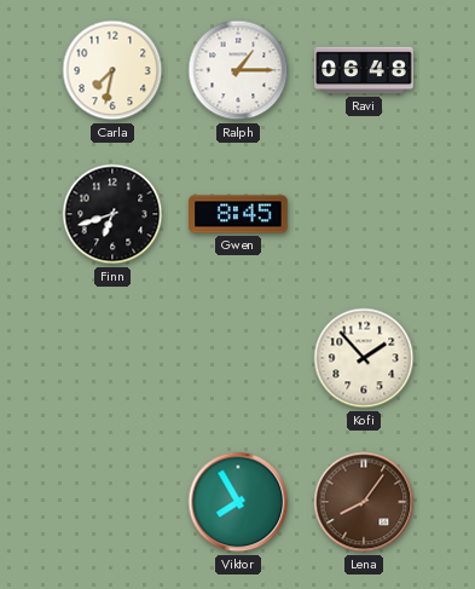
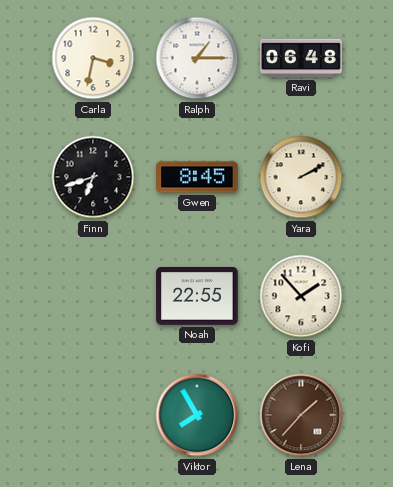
Carla: 7:32 -> 3:32
Yara: none -> 2:10
Noah: none -> 22:55
Lena: 8:06 -> 1:37
